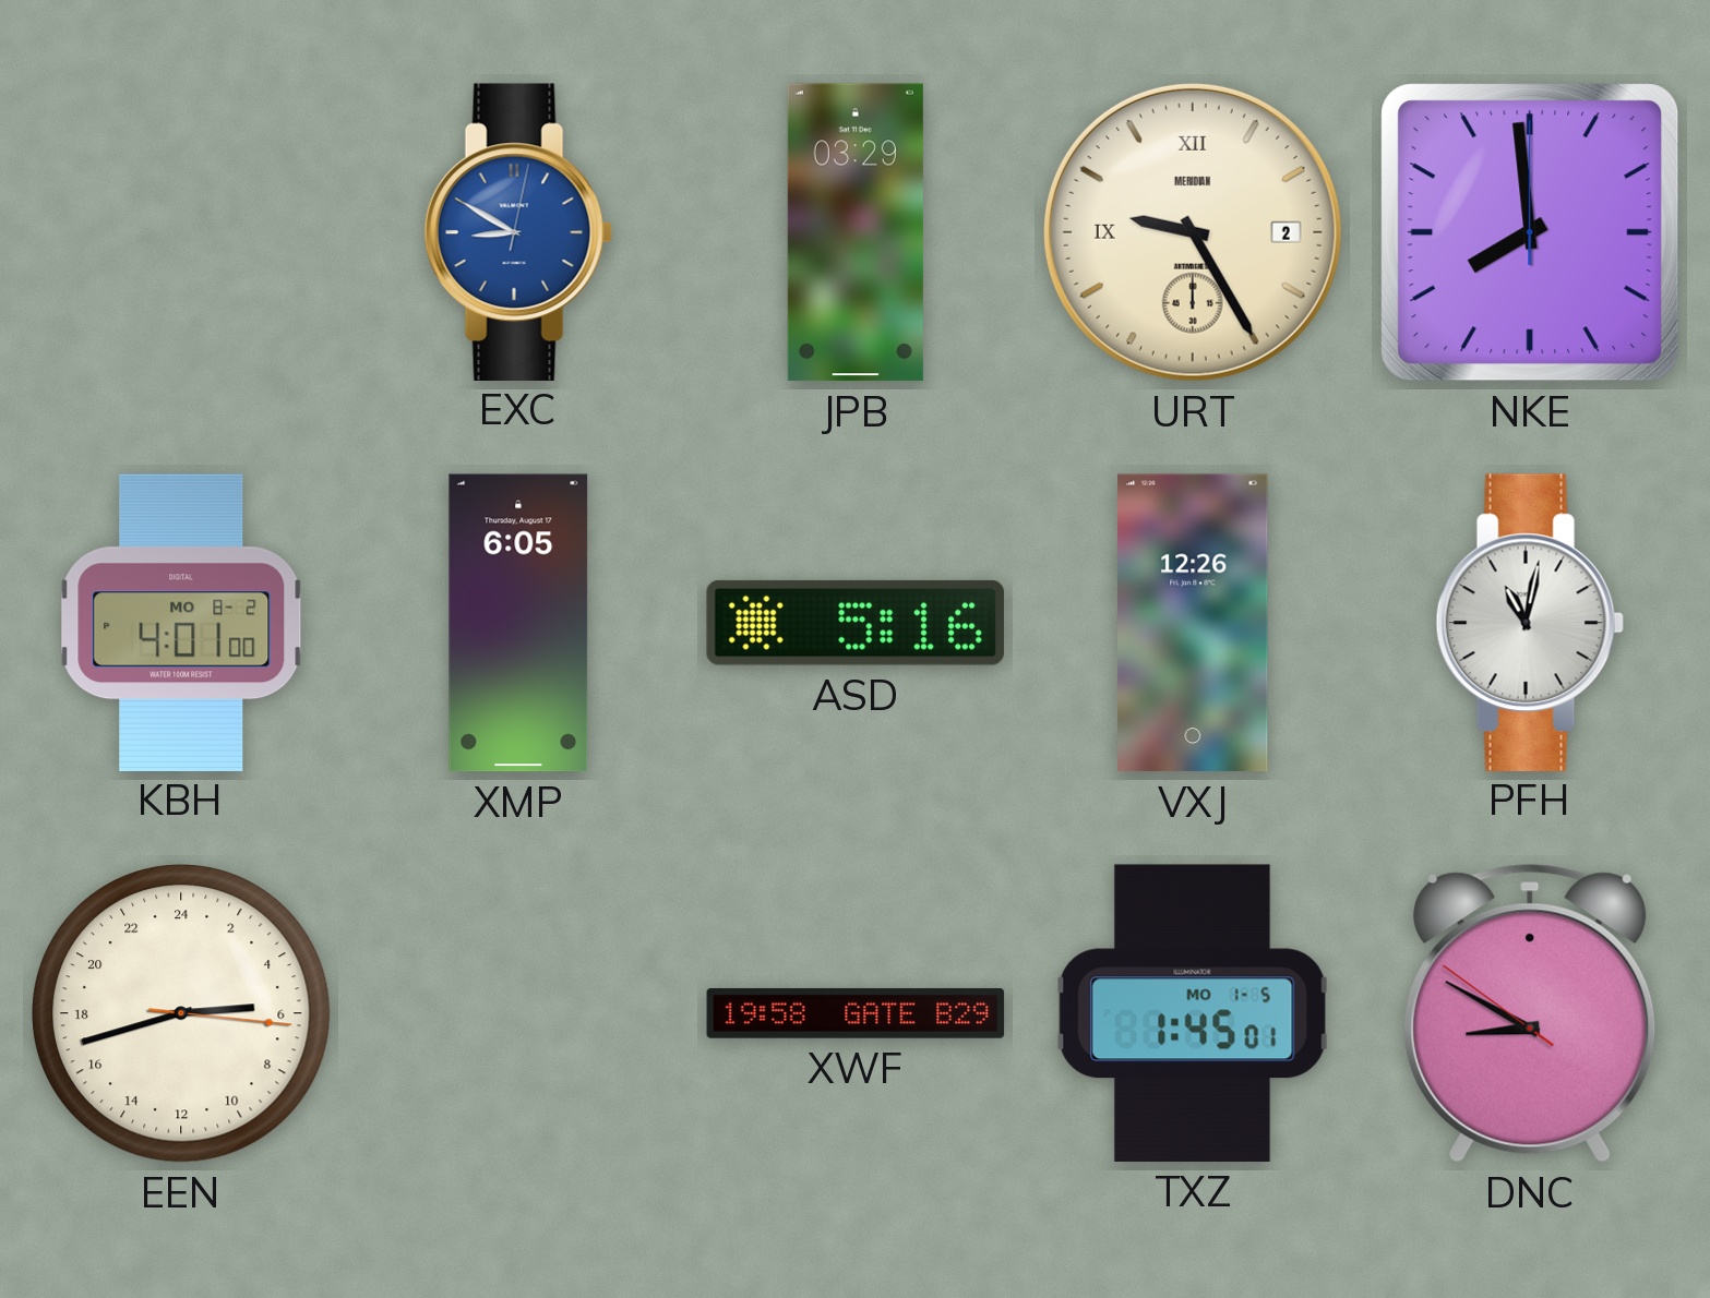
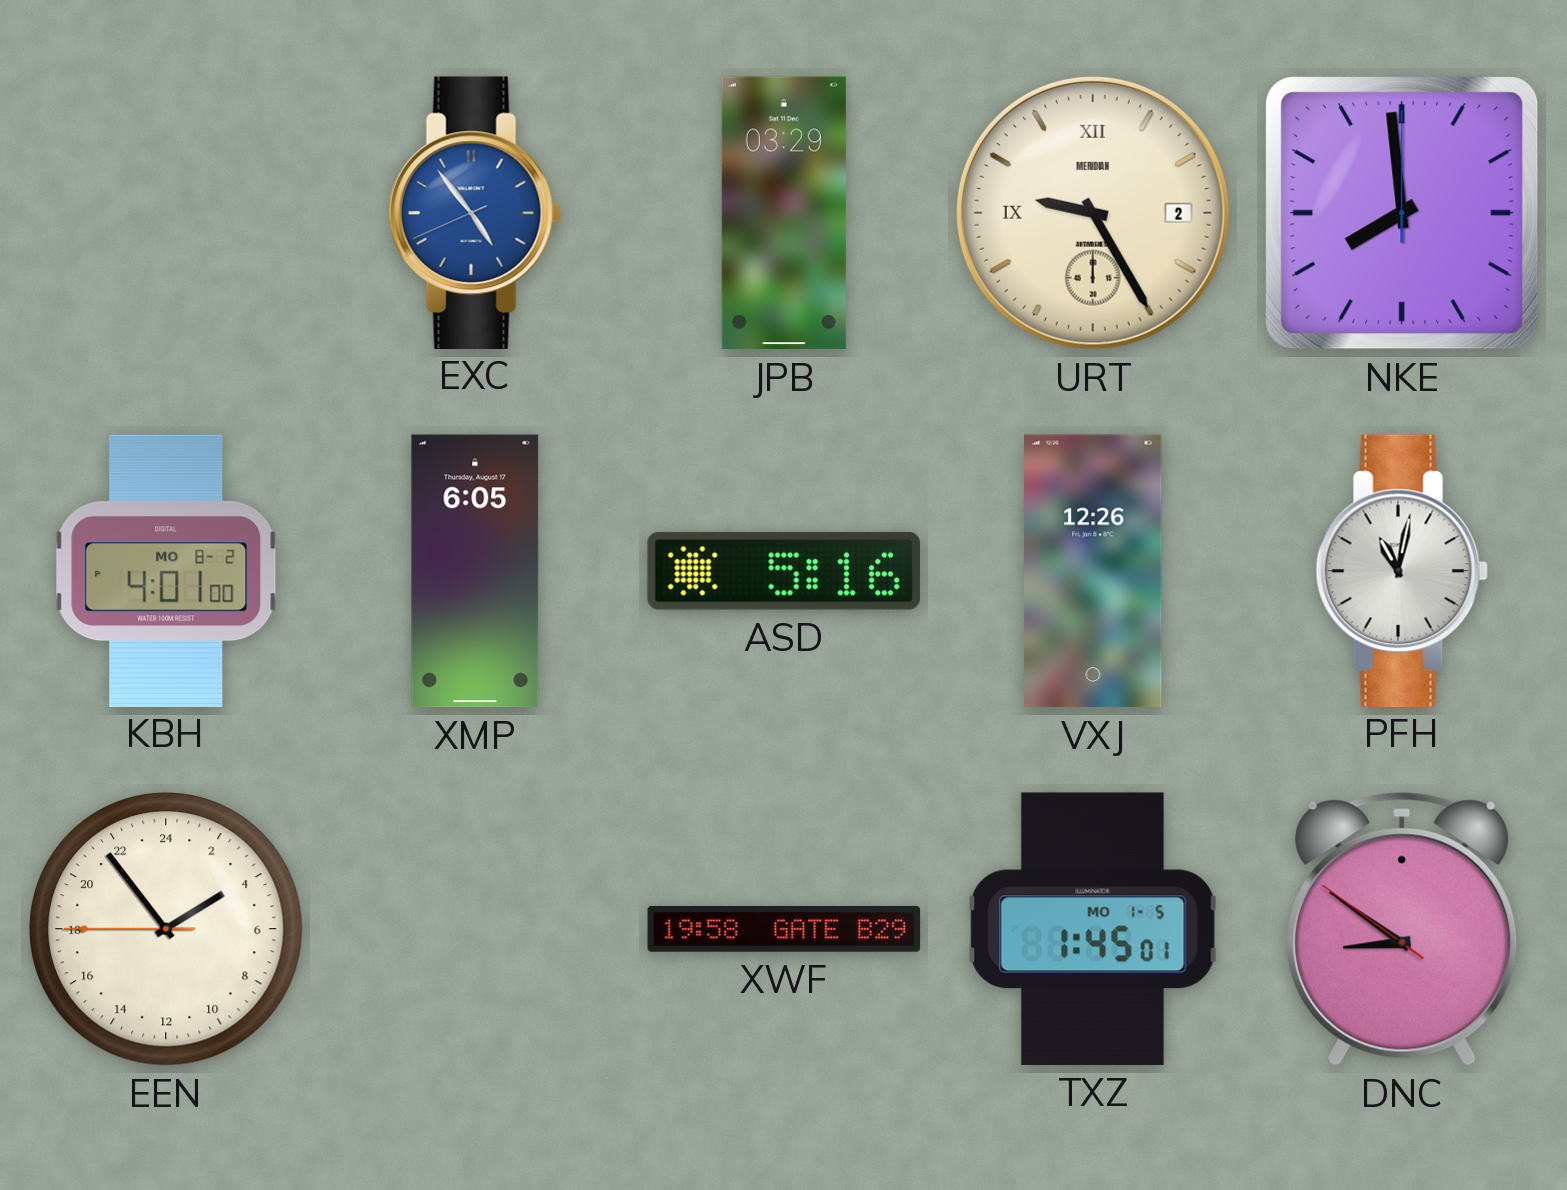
EXC: 8:50 -> 4:53
EEN: 5:42 -> 3:53
DNC: 8:49 -> 8:50
